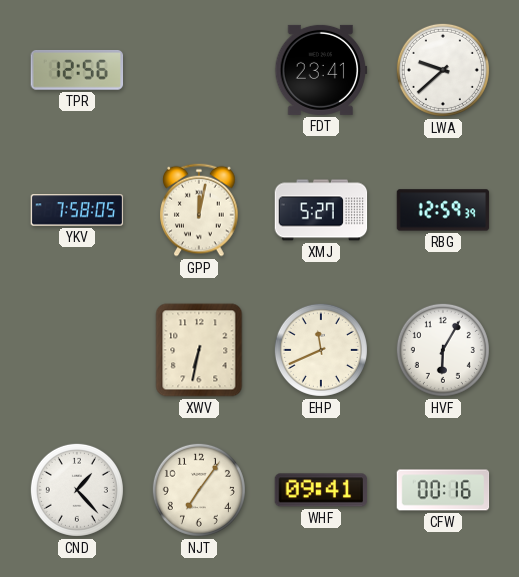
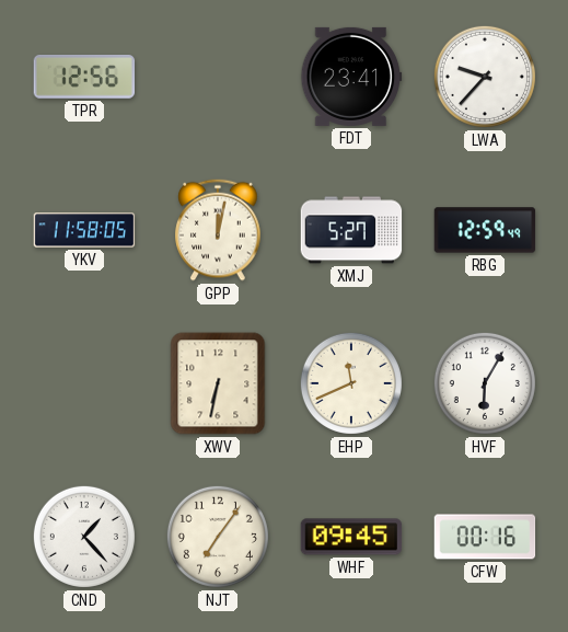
LWA: 9:38 -> 9:37
YKV: 7:58 -> 11:58
RBG: 12:59:39 -> 12:59:49
WHF: 09:41 -> 09:45
